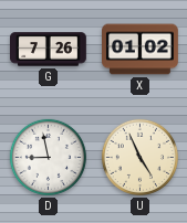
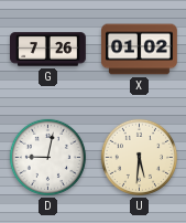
D: 8:58 -> 9:02
U: 4:56 -> 5:31
